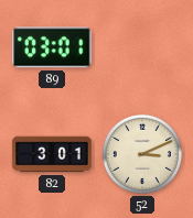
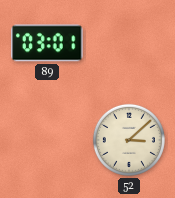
82: 3:01 -> none
52: 3:11 -> 3:08
